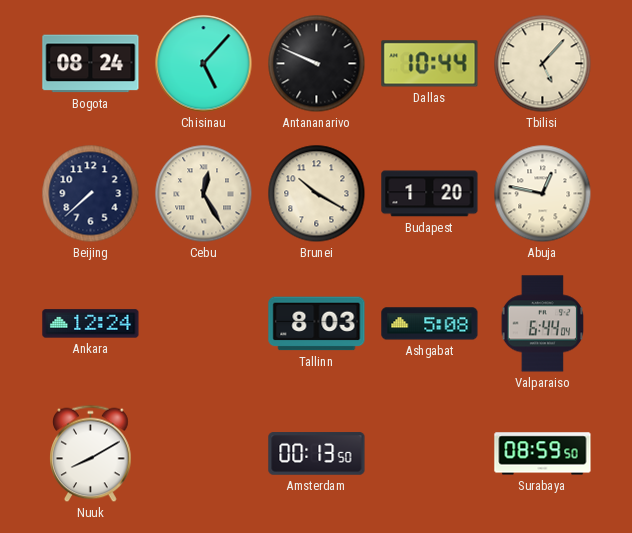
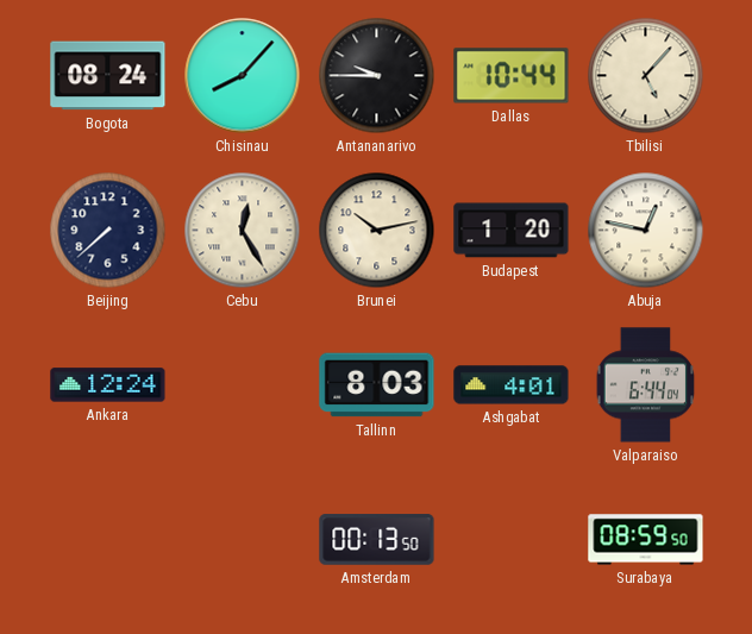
Chisinau: 5:07 -> 8:07
Antananarivo: 9:49 -> 9:45
Brunei: 10:20 -> 10:13
Ashgabat: 5:08 -> 4:01
Nuuk: 8:10 -> none
